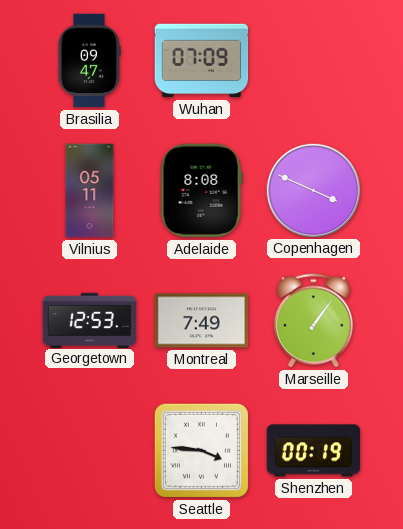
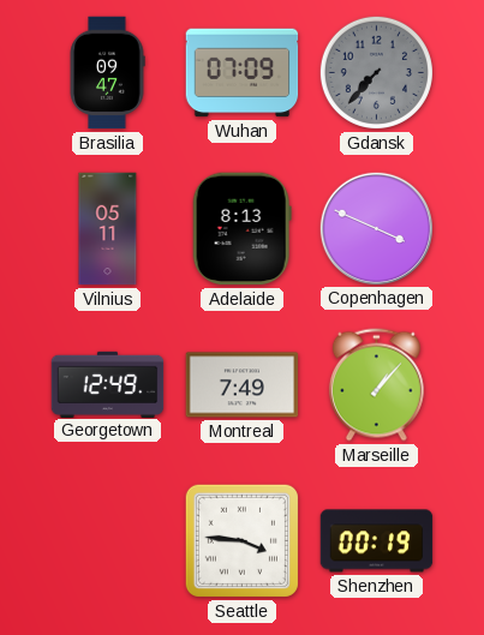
Gdansk: none -> 7:37
Adelaide: 8:08 -> 8:13
Georgetown: 12:53 -> 12:49
Marseille: 1:06 -> 1:07
